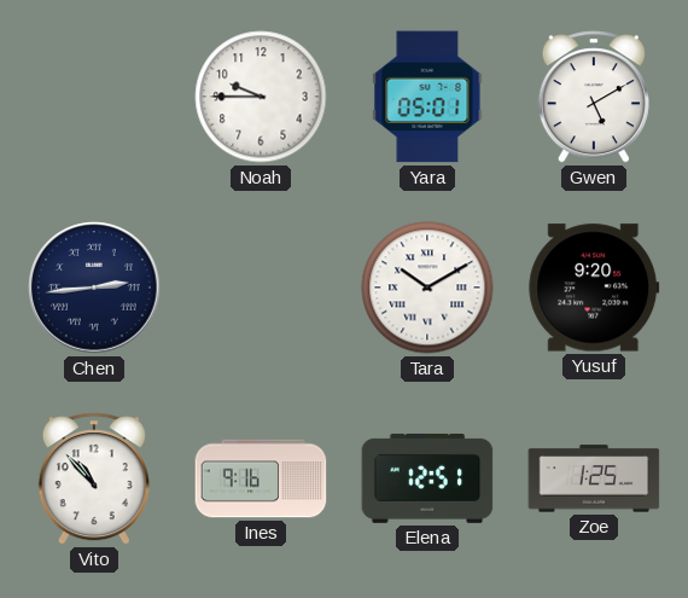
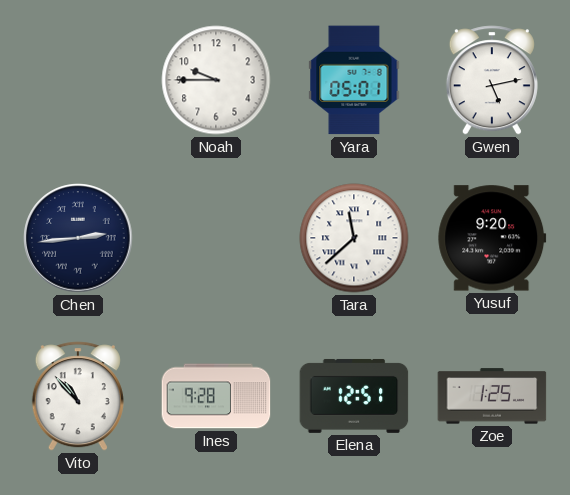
Gwen: 5:10 -> 5:13
Tara: 10:10 -> 11:38
Ines: 9:16 -> 9:28
